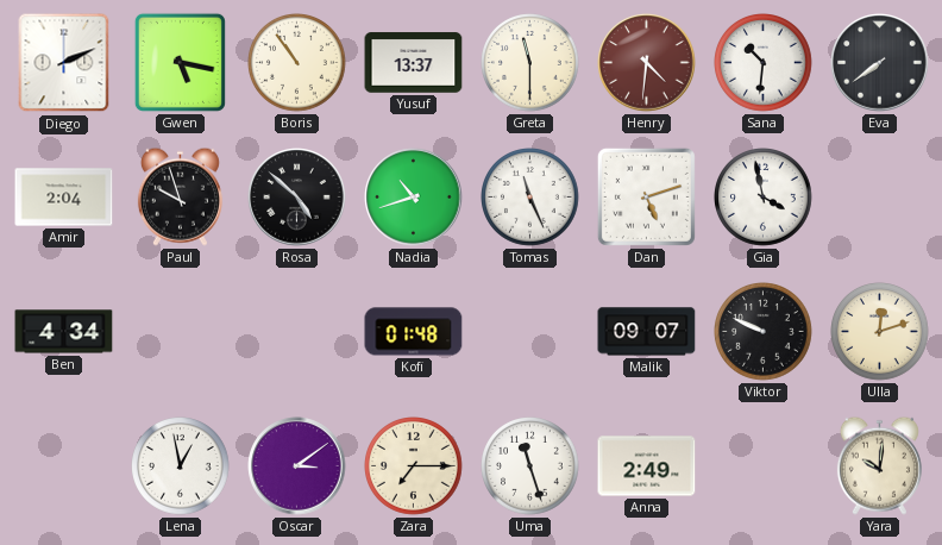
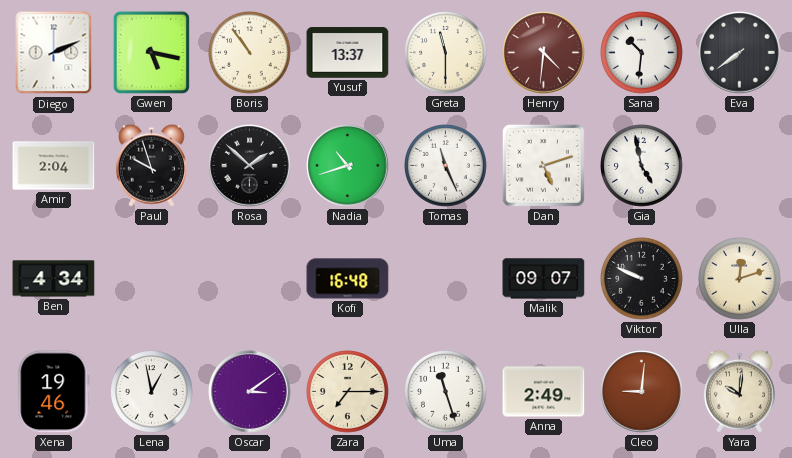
Rosa: 4:52 -> 1:52
Gia: 3:58 -> 4:58
Kofi: 01:48 -> 16:48
Xena: none -> 19:46
Cleo: none -> 9:01
